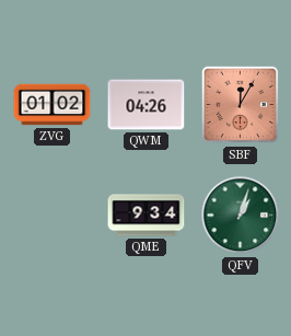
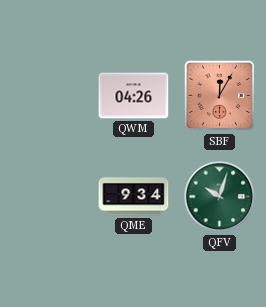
ZVG: 01:02 -> none
QFV: 1:03 -> 10:03
